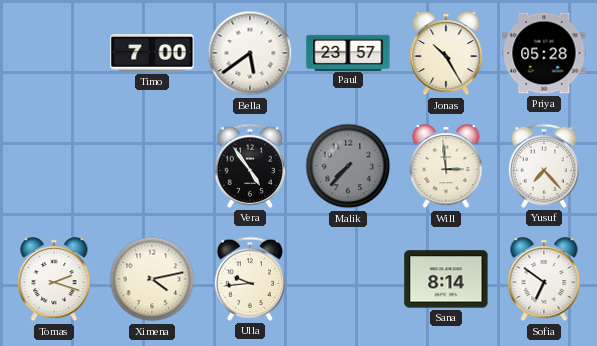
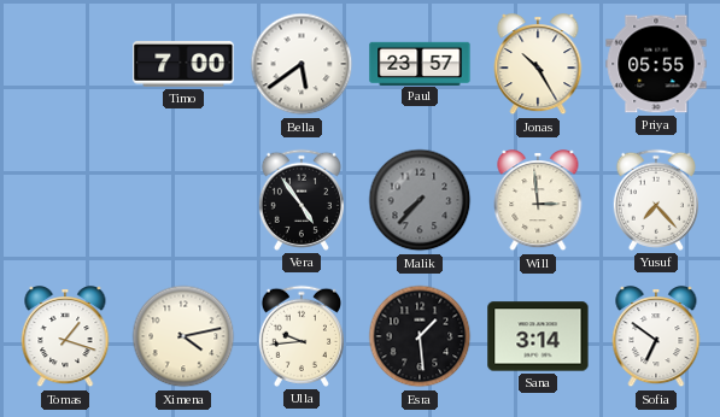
Priya: 05:28 -> 05:55
Tomas: 2:18 -> 1:18
Esra: none -> 1:29
Sana: 8:14 -> 3:14
